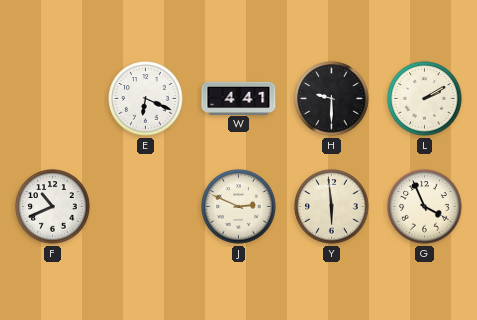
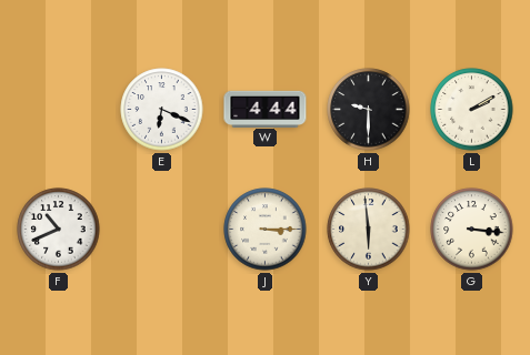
W: 4:41 -> 4:44
J: 2:49 -> 3:15
G: 3:56 -> 3:16
